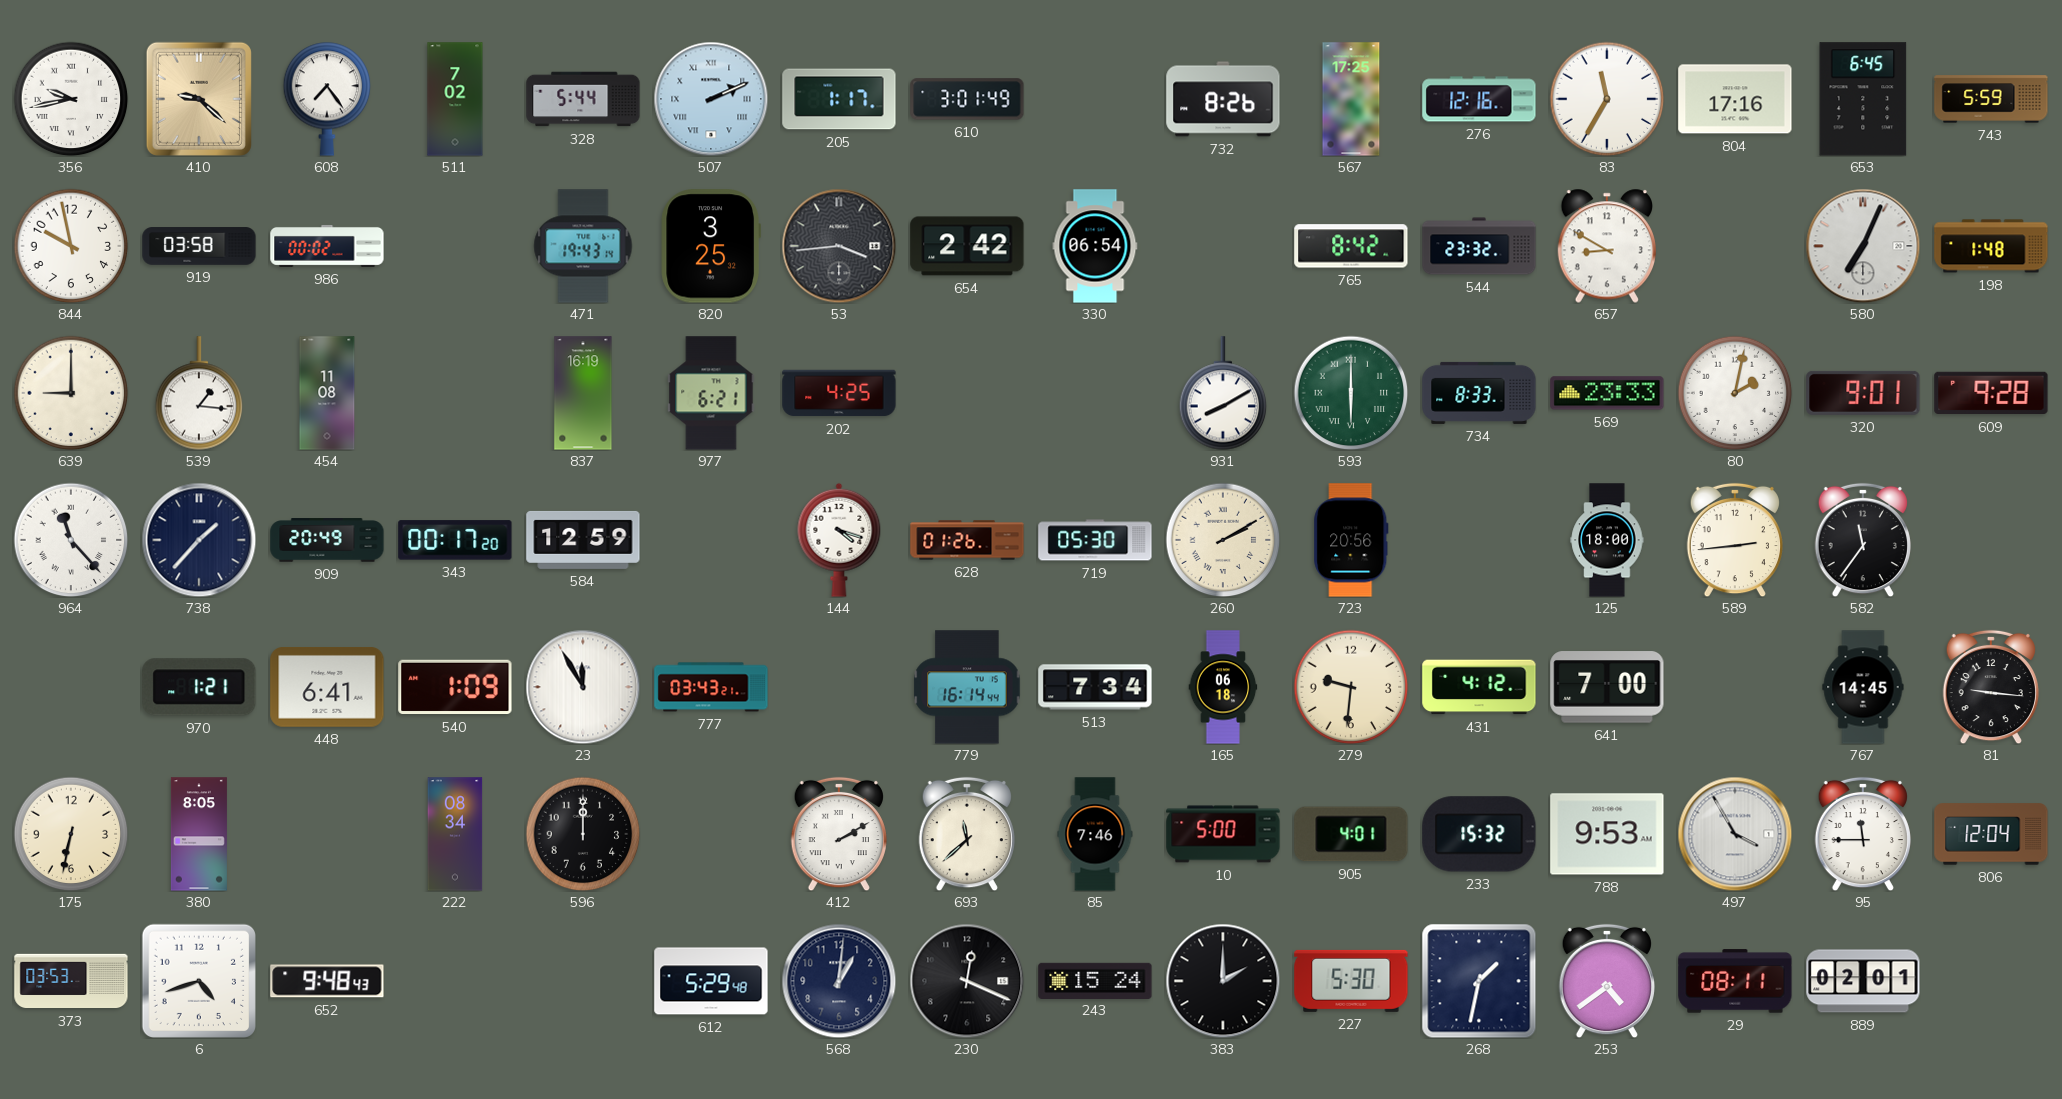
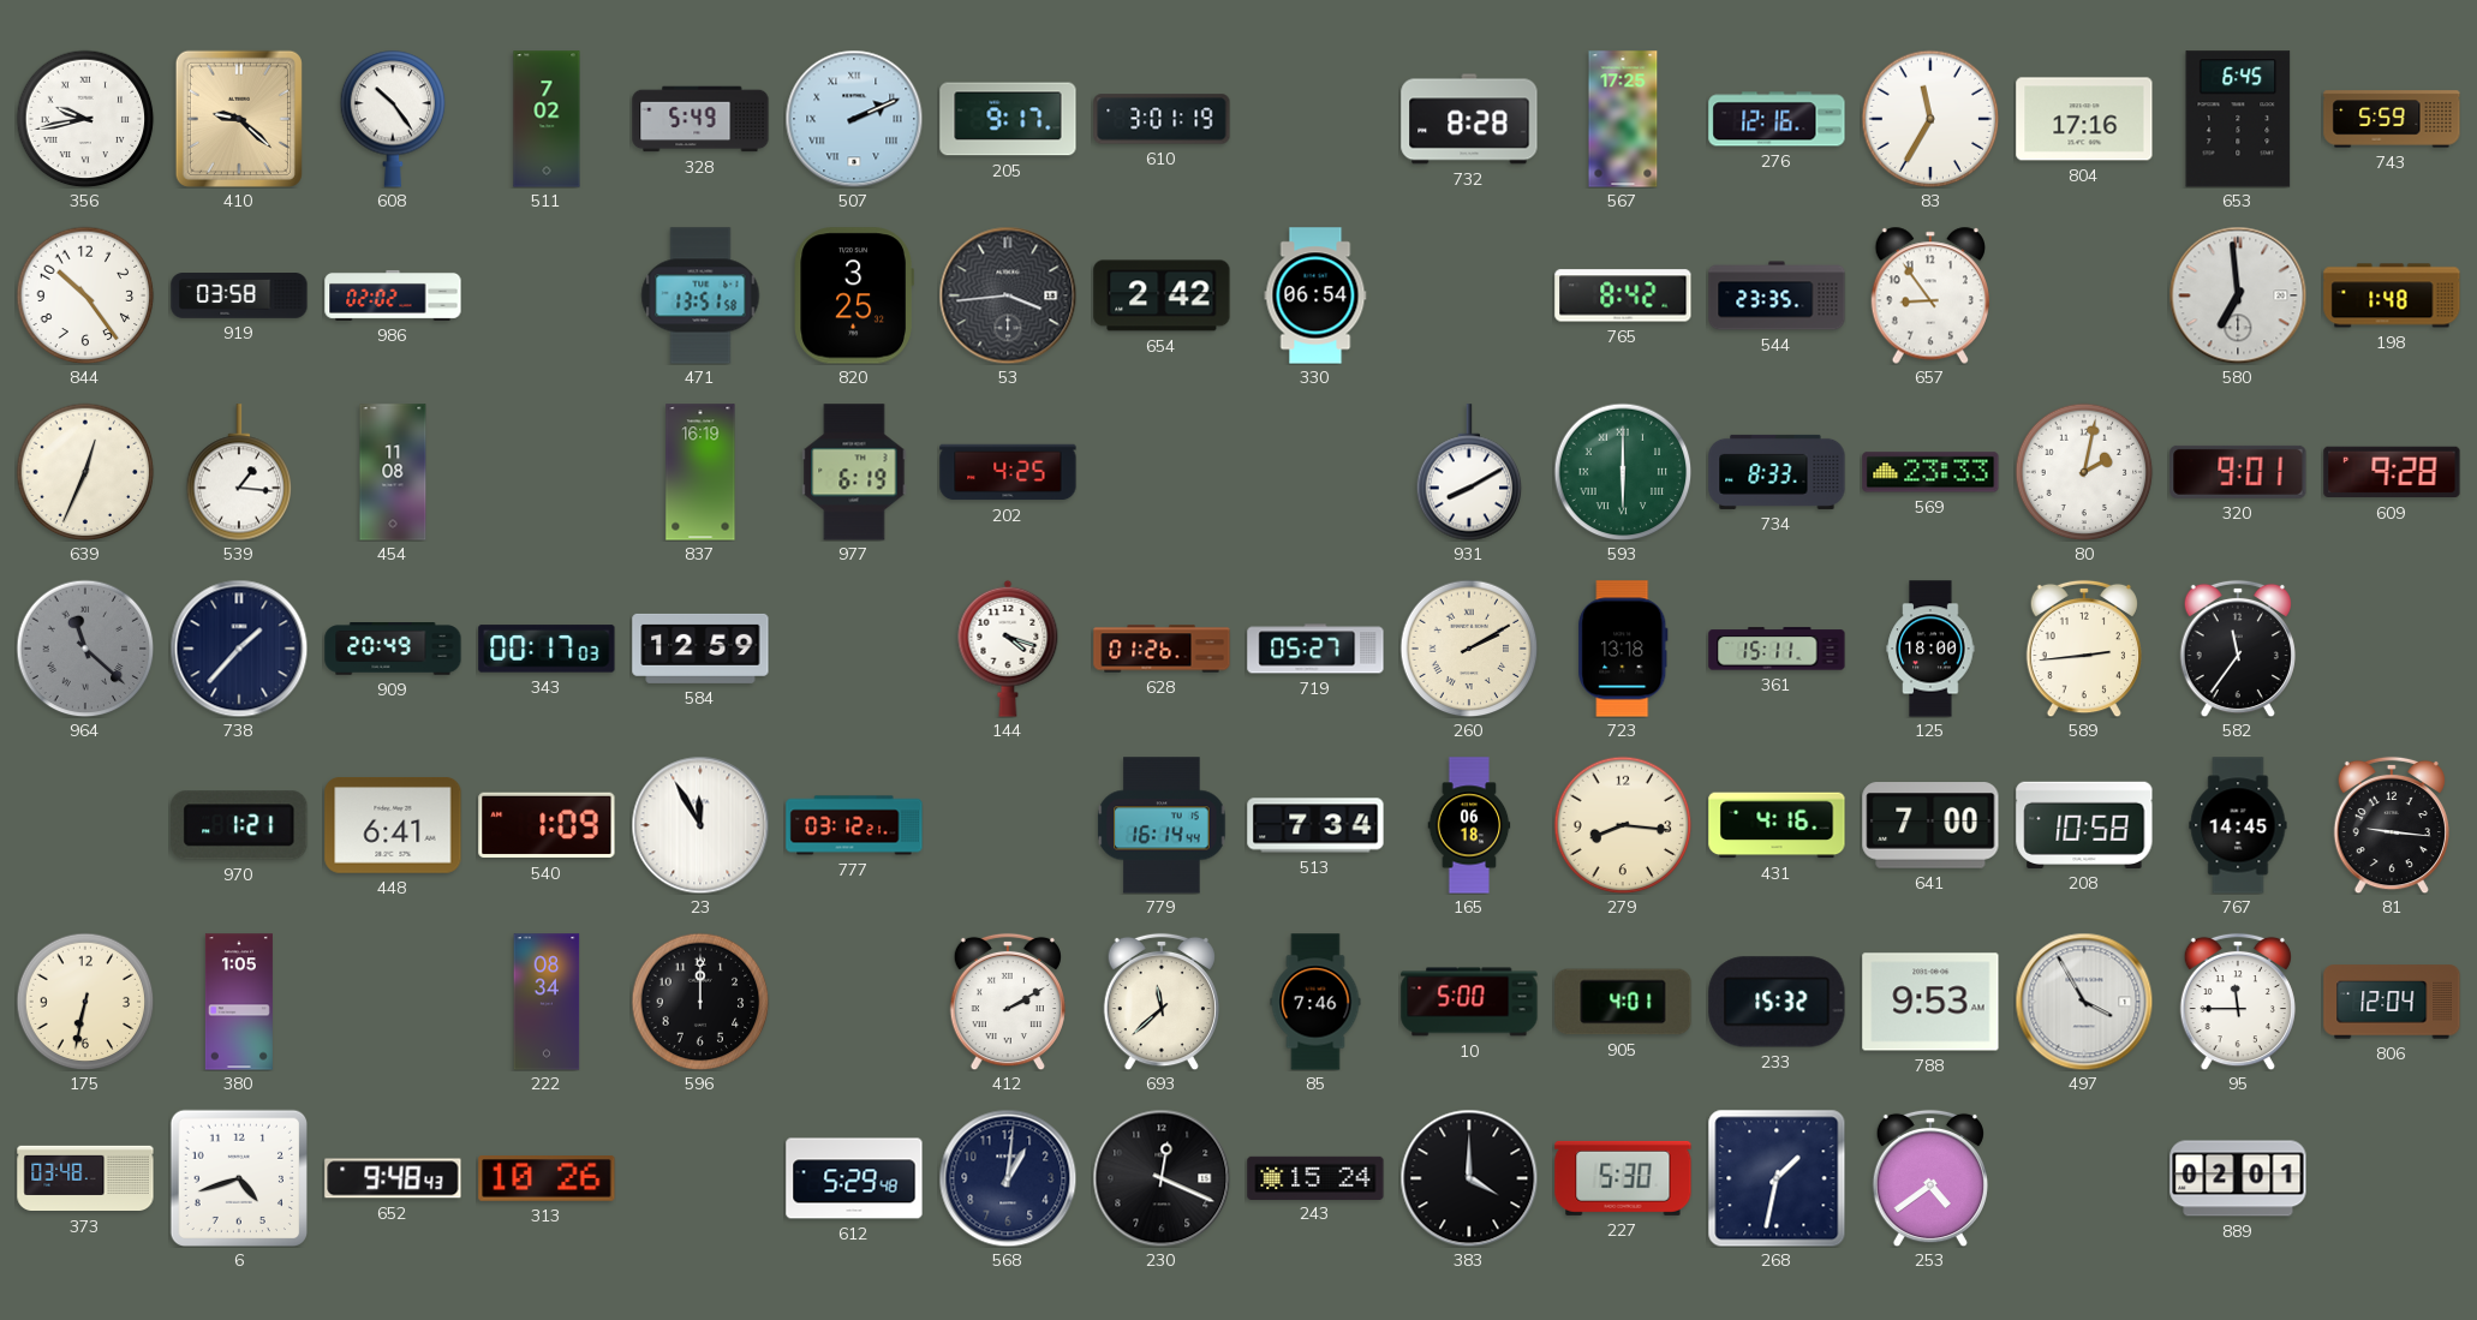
608: 7:24 -> 10:24
328: 5:44 -> 5:49
205: 1:17 -> 9:17
610: 3:01:49 -> 3:01:19
732: 8:26 -> 8:28
844: 9:58 -> 10:24
986: 00:02 -> 02:02
471: 19:43 -> 13:51
544: 23:32 -> 23:35
657: 8:50 -> 8:54
580: 7:04 -> 6:59
639: 9:00 -> 12:34
977: 6:21 -> 6:19
964: 11:23 -> 11:22
964 dial: white -> grey
343: 00:17:20 -> 00:17:03
719: 05:30 -> 05:27
723: 20:56 -> 13:18
361: none -> 15:11
777: 03:43 -> 03:12
279: 9:31 -> 8:16
431: 4:12 -> 4:16
208: none -> 10:58
380: 8:05 -> 1:05
373: 03:53 -> 03:48
313: none -> 10:26
383: 2:00 -> 4:00
29: 08:11 -> none
